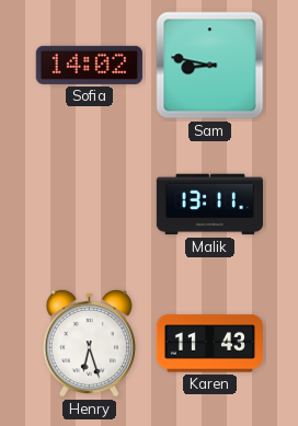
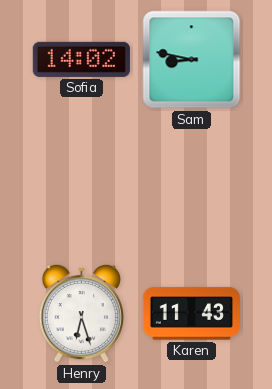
Malik: 13:11 -> none
